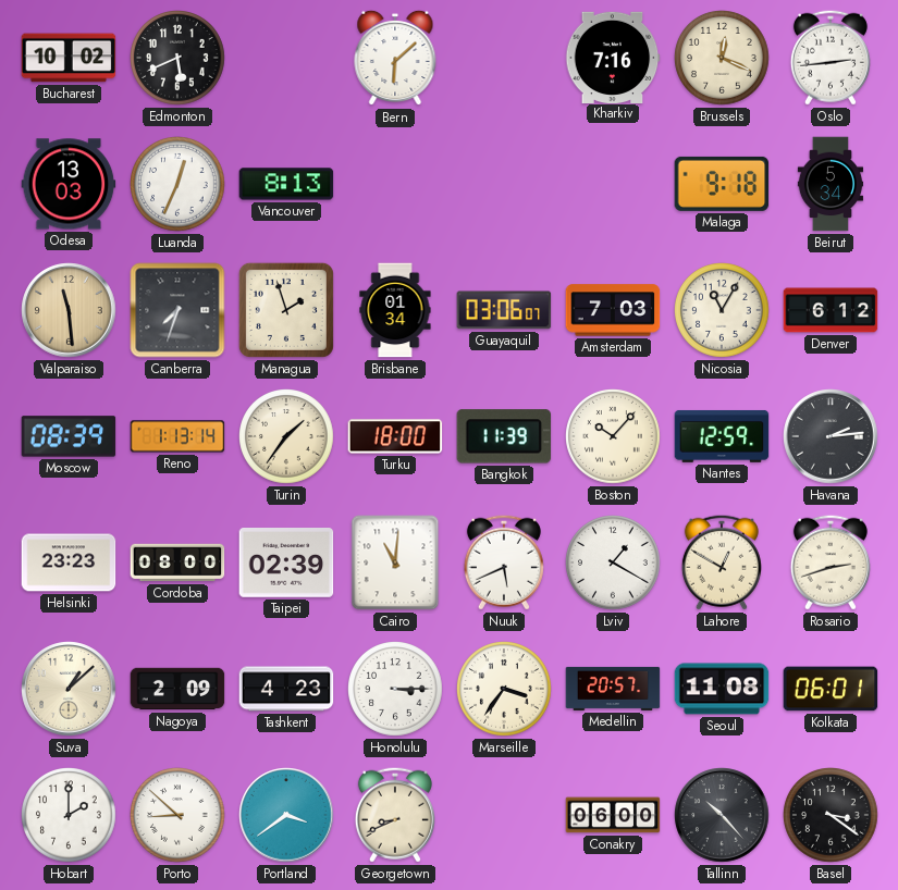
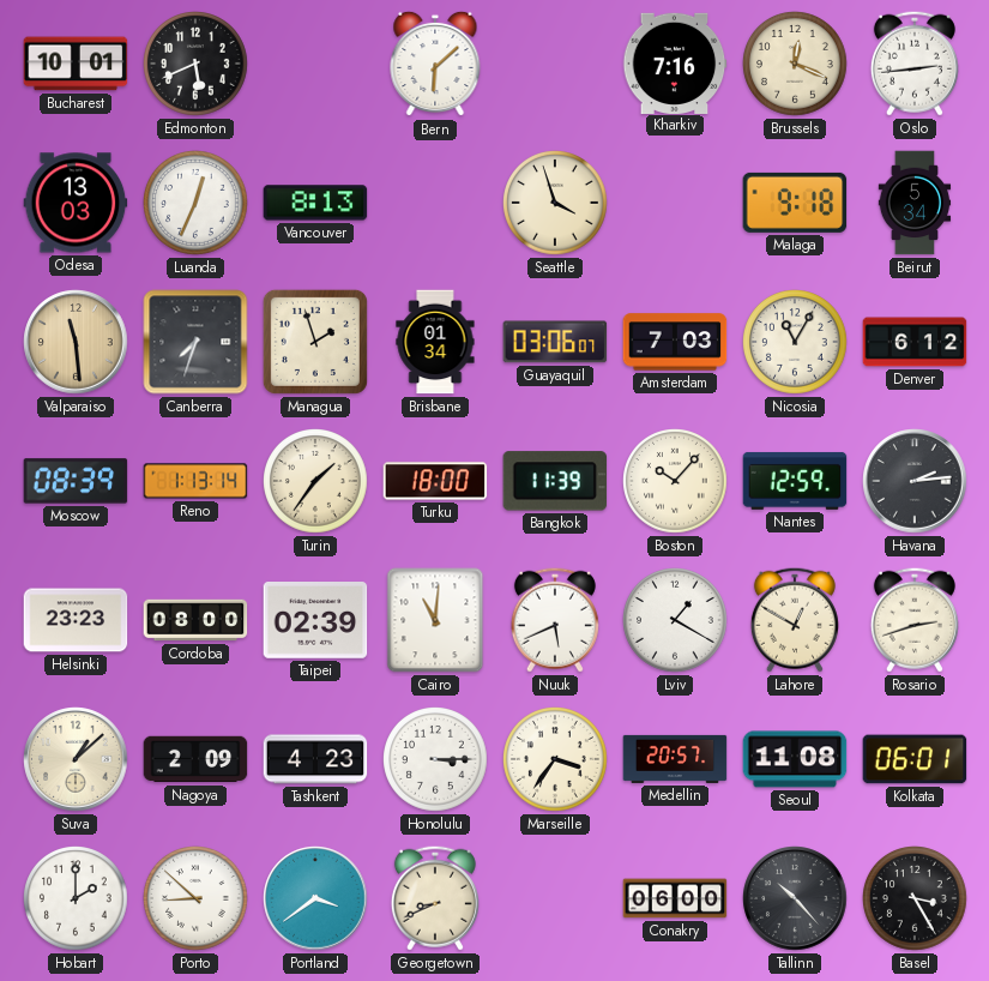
Bucharest: 10:02 -> 10:01
Seattle: none -> 3:57
Basel: 3:21 -> 3:25
